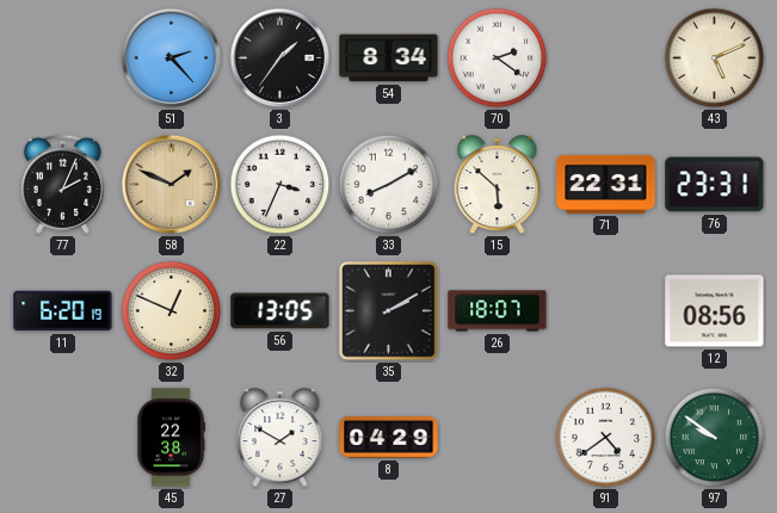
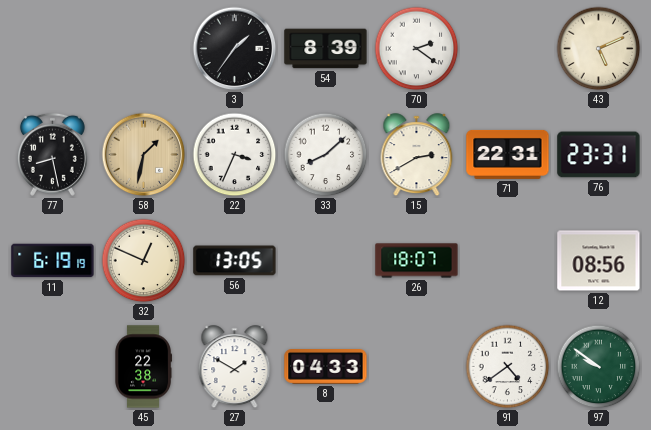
51: 2:23 -> none
54: 8:34 -> 8:39
77: 2:04 -> 8:28
58: 1:49 -> 1:32
33: 8:10 -> 8:08
15: 5:52 -> 2:40
11: 6:20 -> 6:19
35: 2:10 -> none
8: 04:29 -> 04:33
